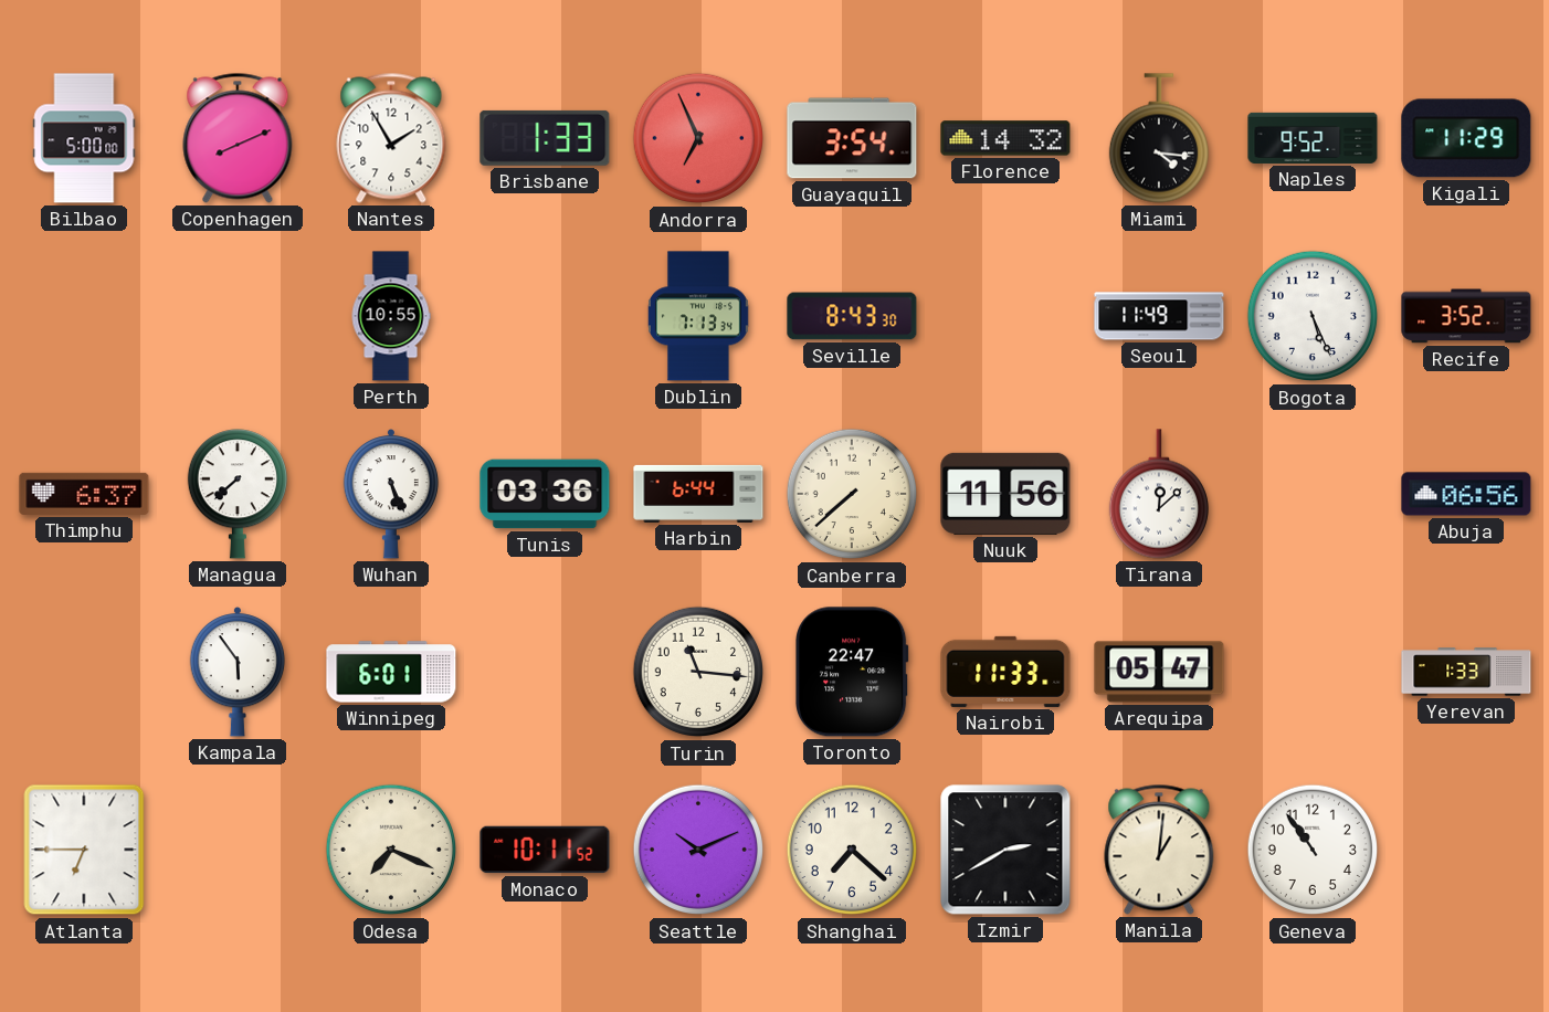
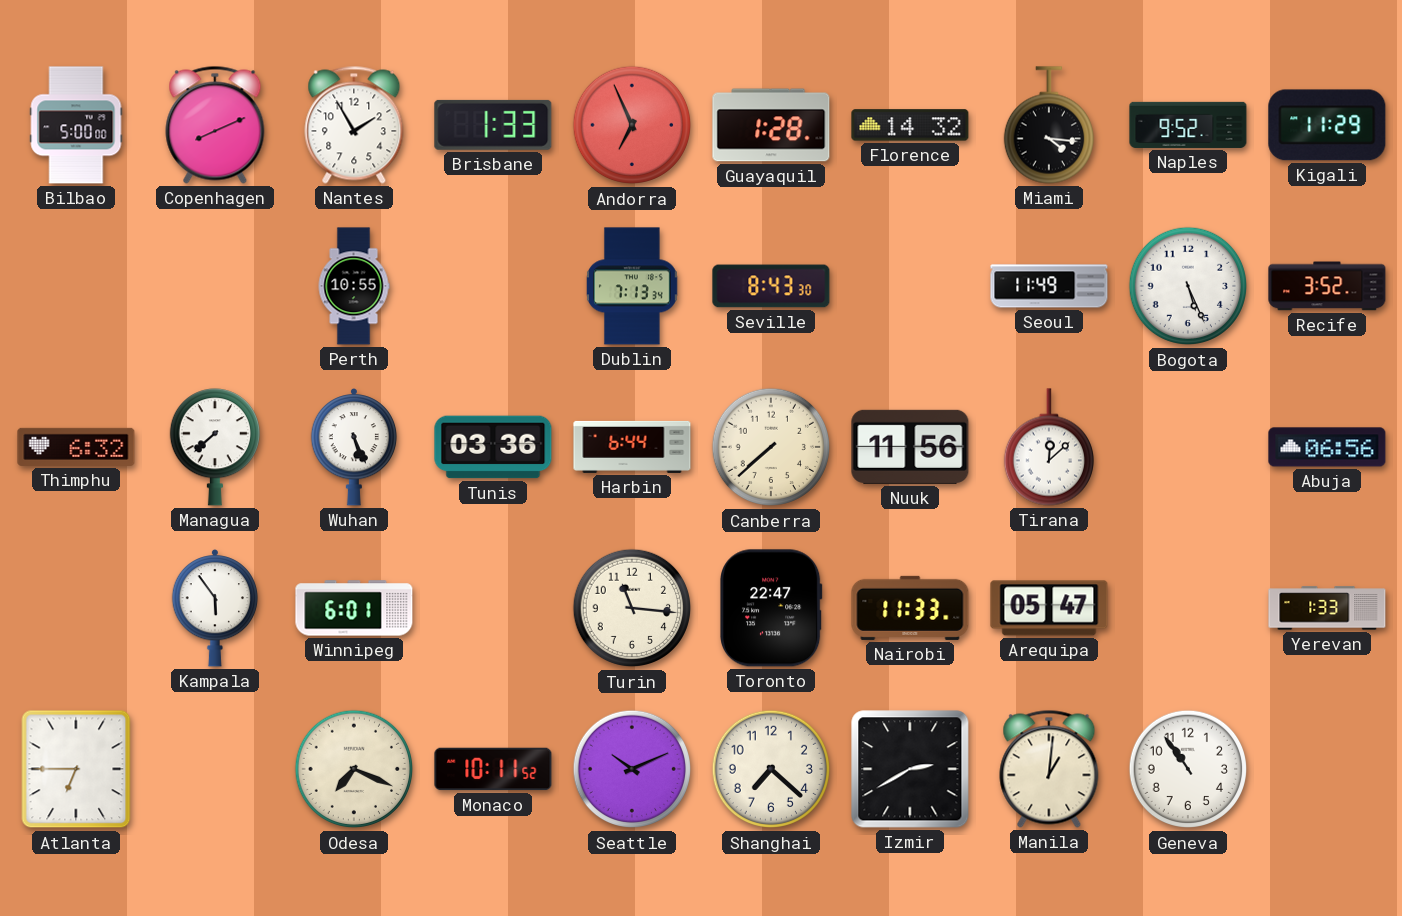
Guayaquil: 3:54 -> 1:28
Thimphu: 6:37 -> 6:32
